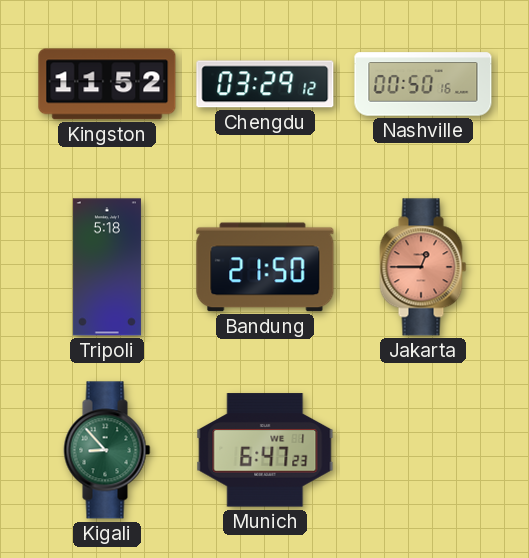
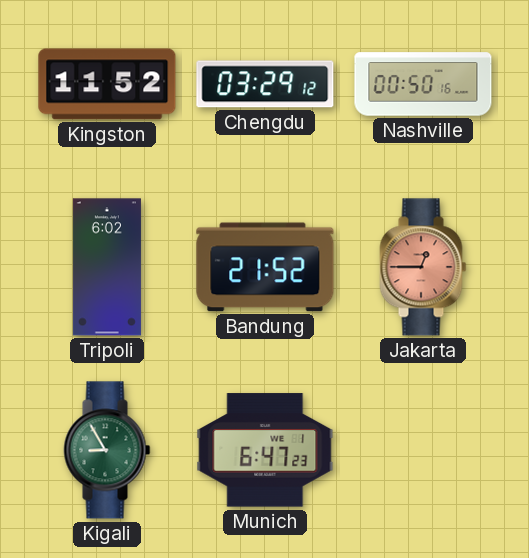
Tripoli: 5:18 -> 6:02
Bandung: 21:50 -> 21:52
Kigali: 8:53 -> 8:55
